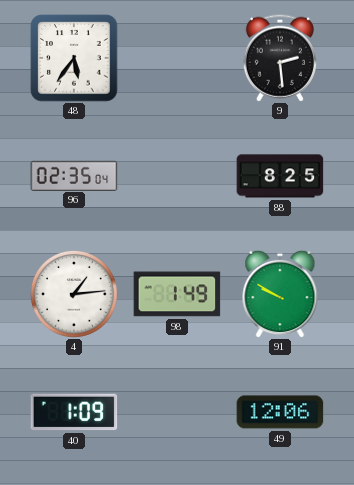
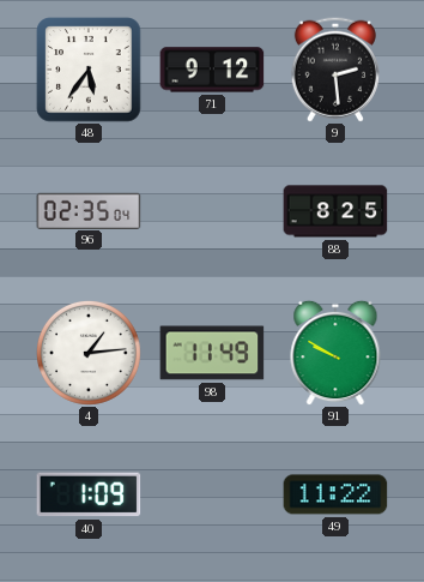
71: none -> 9:12
98: 1:49 -> 11:49
49: 12:06 -> 11:22
